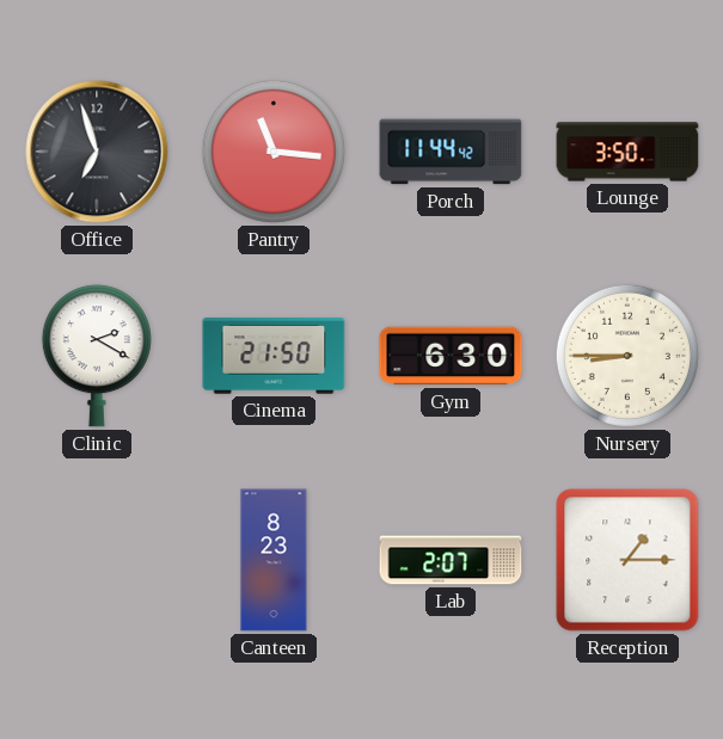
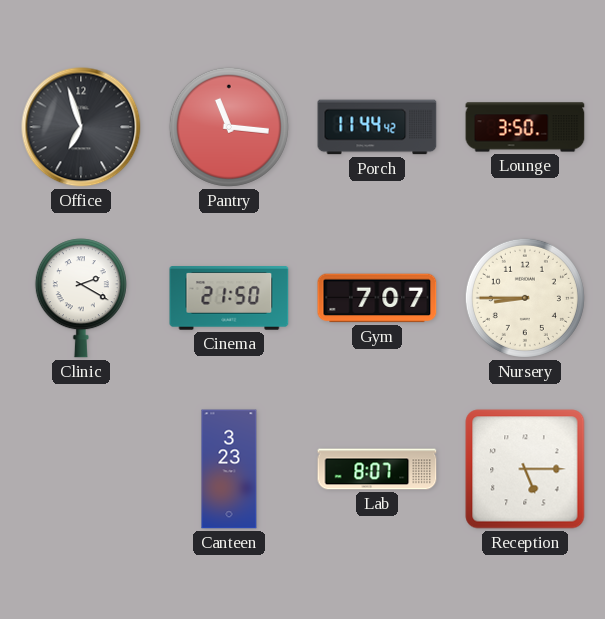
Gym: 6:30 -> 7:07
Canteen: 8:23 -> 3:23
Lab: 2:07 -> 8:07
Reception: 1:15 -> 5:15
